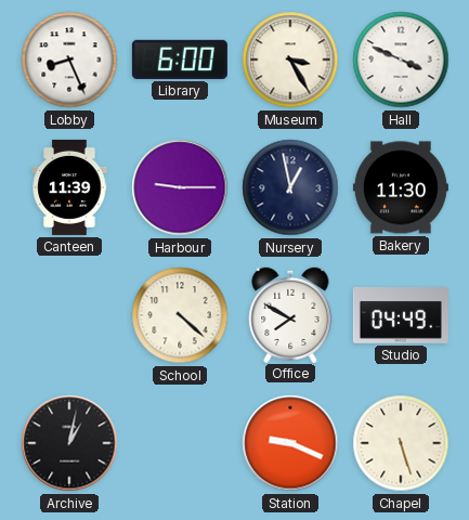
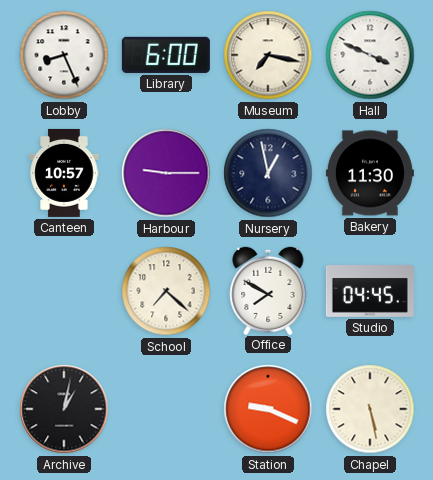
Museum: 3:25 -> 7:17
Canteen: 11:39 -> 10:57
School: 4:22 -> 7:22
Studio: 04:49 -> 04:45
Chapel: 5:27 -> 5:28
